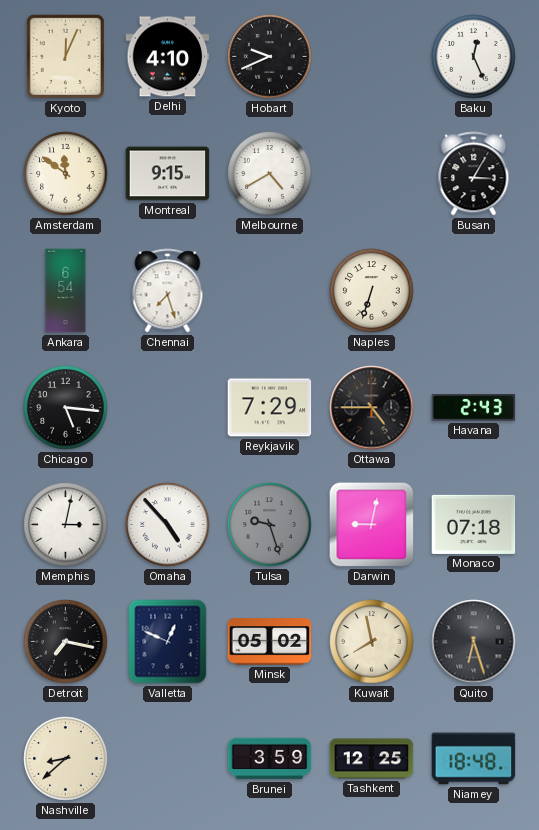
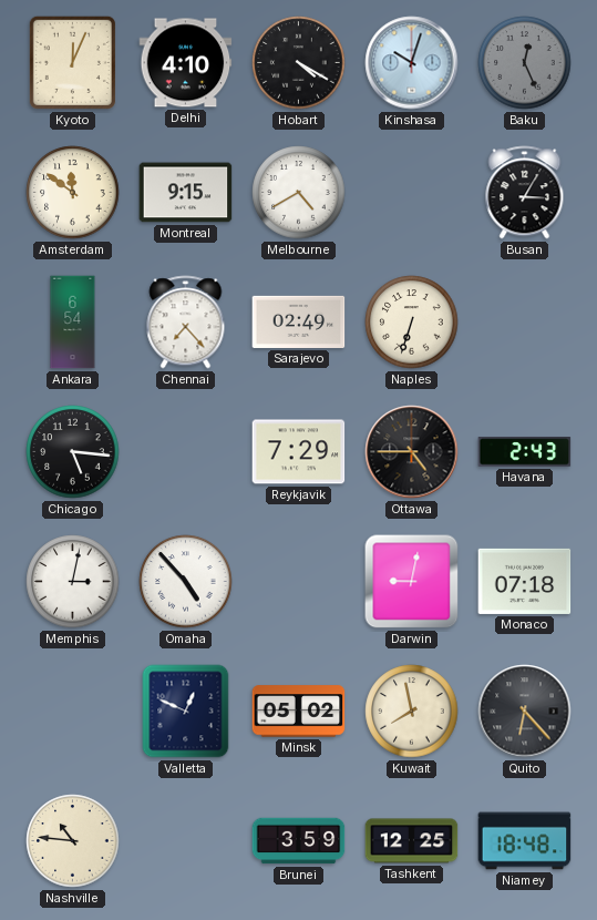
Hobart: 9:41 -> 4:20
Kinshasa: none -> 10:03
Baku dial: white -> grey
Chennai: 7:27 -> 7:23
Sarajevo: none -> 02:49
Tulsa: 9:27 -> none
Detroit: 7:17 -> none
Quito: 6:27 -> 6:23
Nashville: 8:38 -> 10:46
